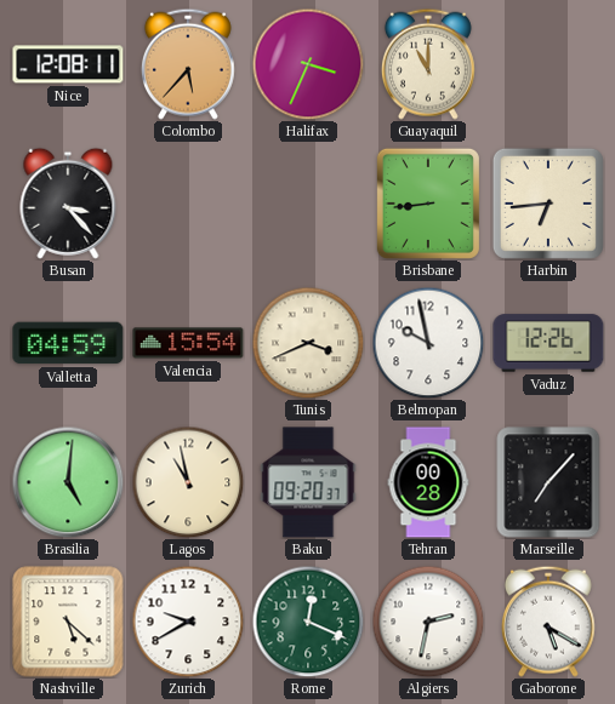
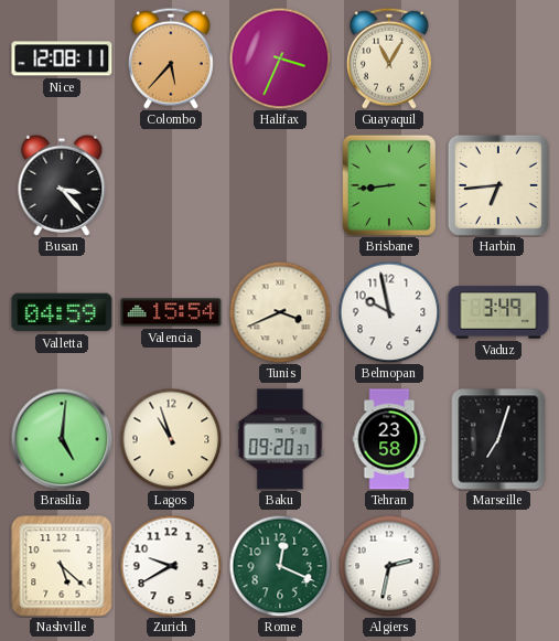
Guayaquil: 11:00 -> 11:05
Vaduz: 12:26 -> 3:49
Lagos: 10:58 -> 10:57
Tehran: 00:28 -> 23:58
Marseille: 7:07 -> 7:03
Gaborone: 5:20 -> none
